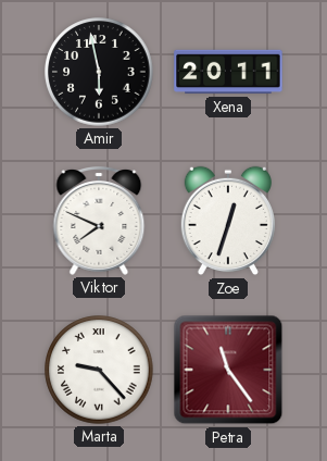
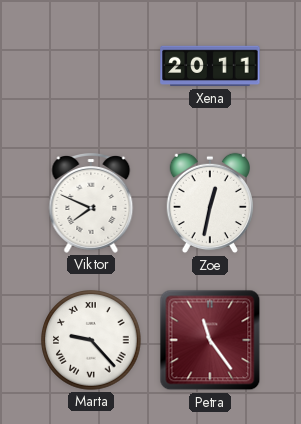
Amir: 5:58 -> none
Zoe: 12:33 -> 12:32
